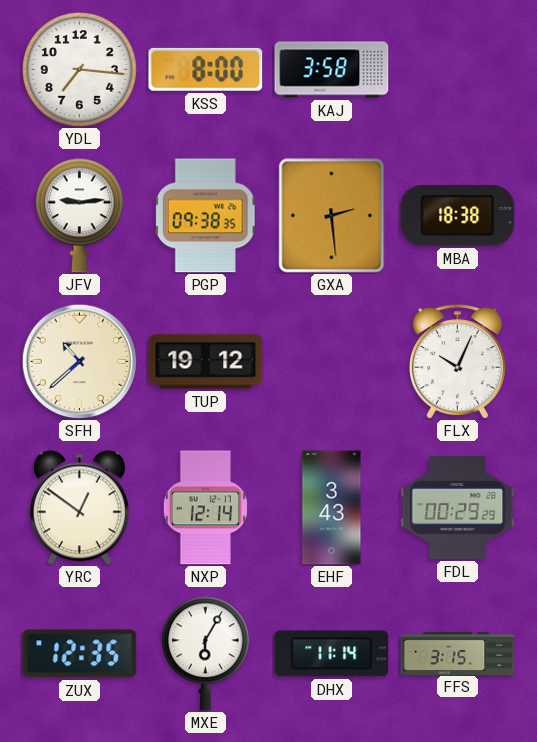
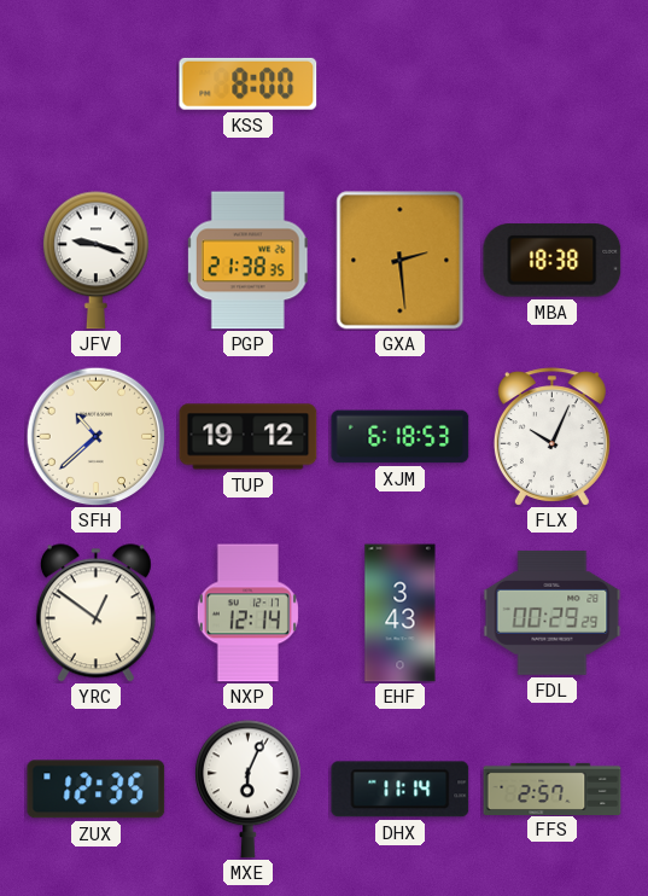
YDL: 7:16 -> none
KAJ: 3:58 -> none
JFV: 9:14 -> 9:18
PGP: 09:38 -> 21:38
XJM: none -> 6:18
MXE: 6:05 -> 6:04
FFS: 3:15 -> 2:57
